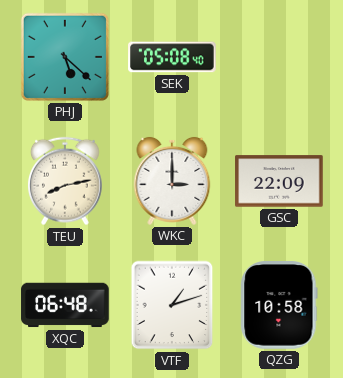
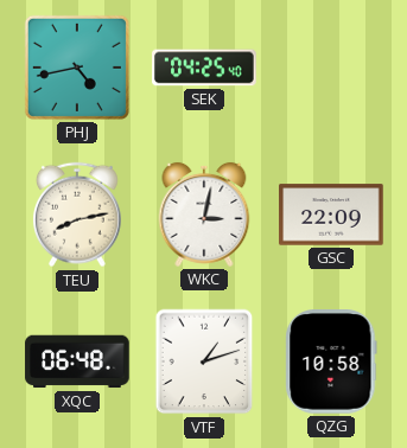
PHJ: 5:22 -> 4:43
SEK: 05:08 -> 04:25
WKC: 3:00 -> 3:02
